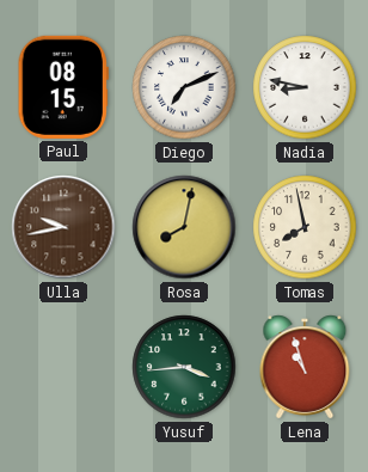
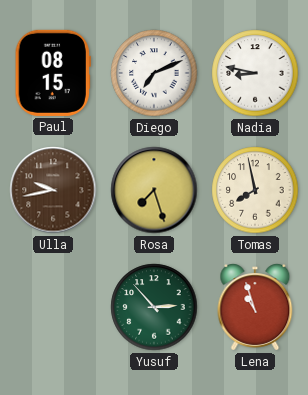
Rosa: 8:02 -> 7:27
Yusuf: 3:44 -> 2:53
